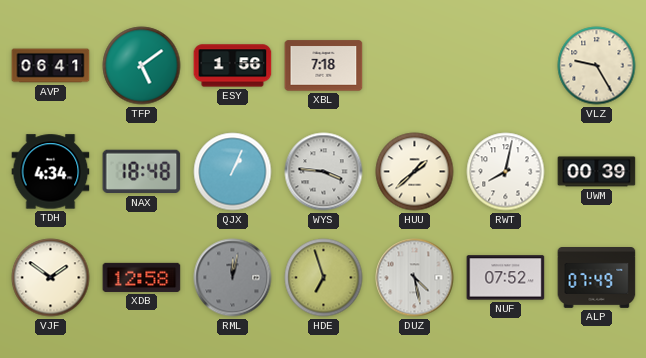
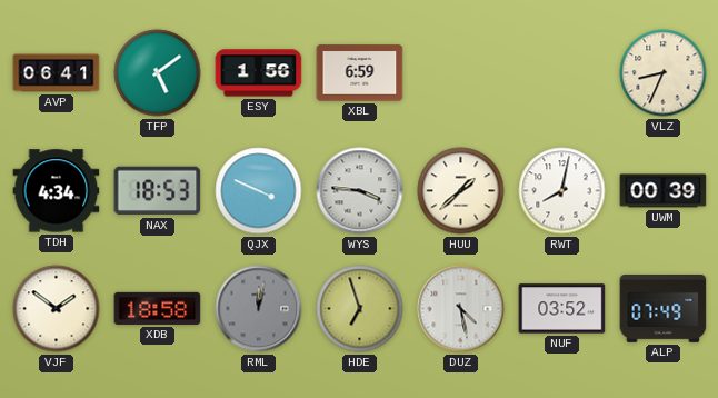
XBL: 7:18 -> 6:59
VLZ: 9:25 -> 8:34
NAX: 18:48 -> 18:53
QJX: 1:04 -> 3:49
XDB: 12:58 -> 18:58
NUF: 07:52 -> 03:52
